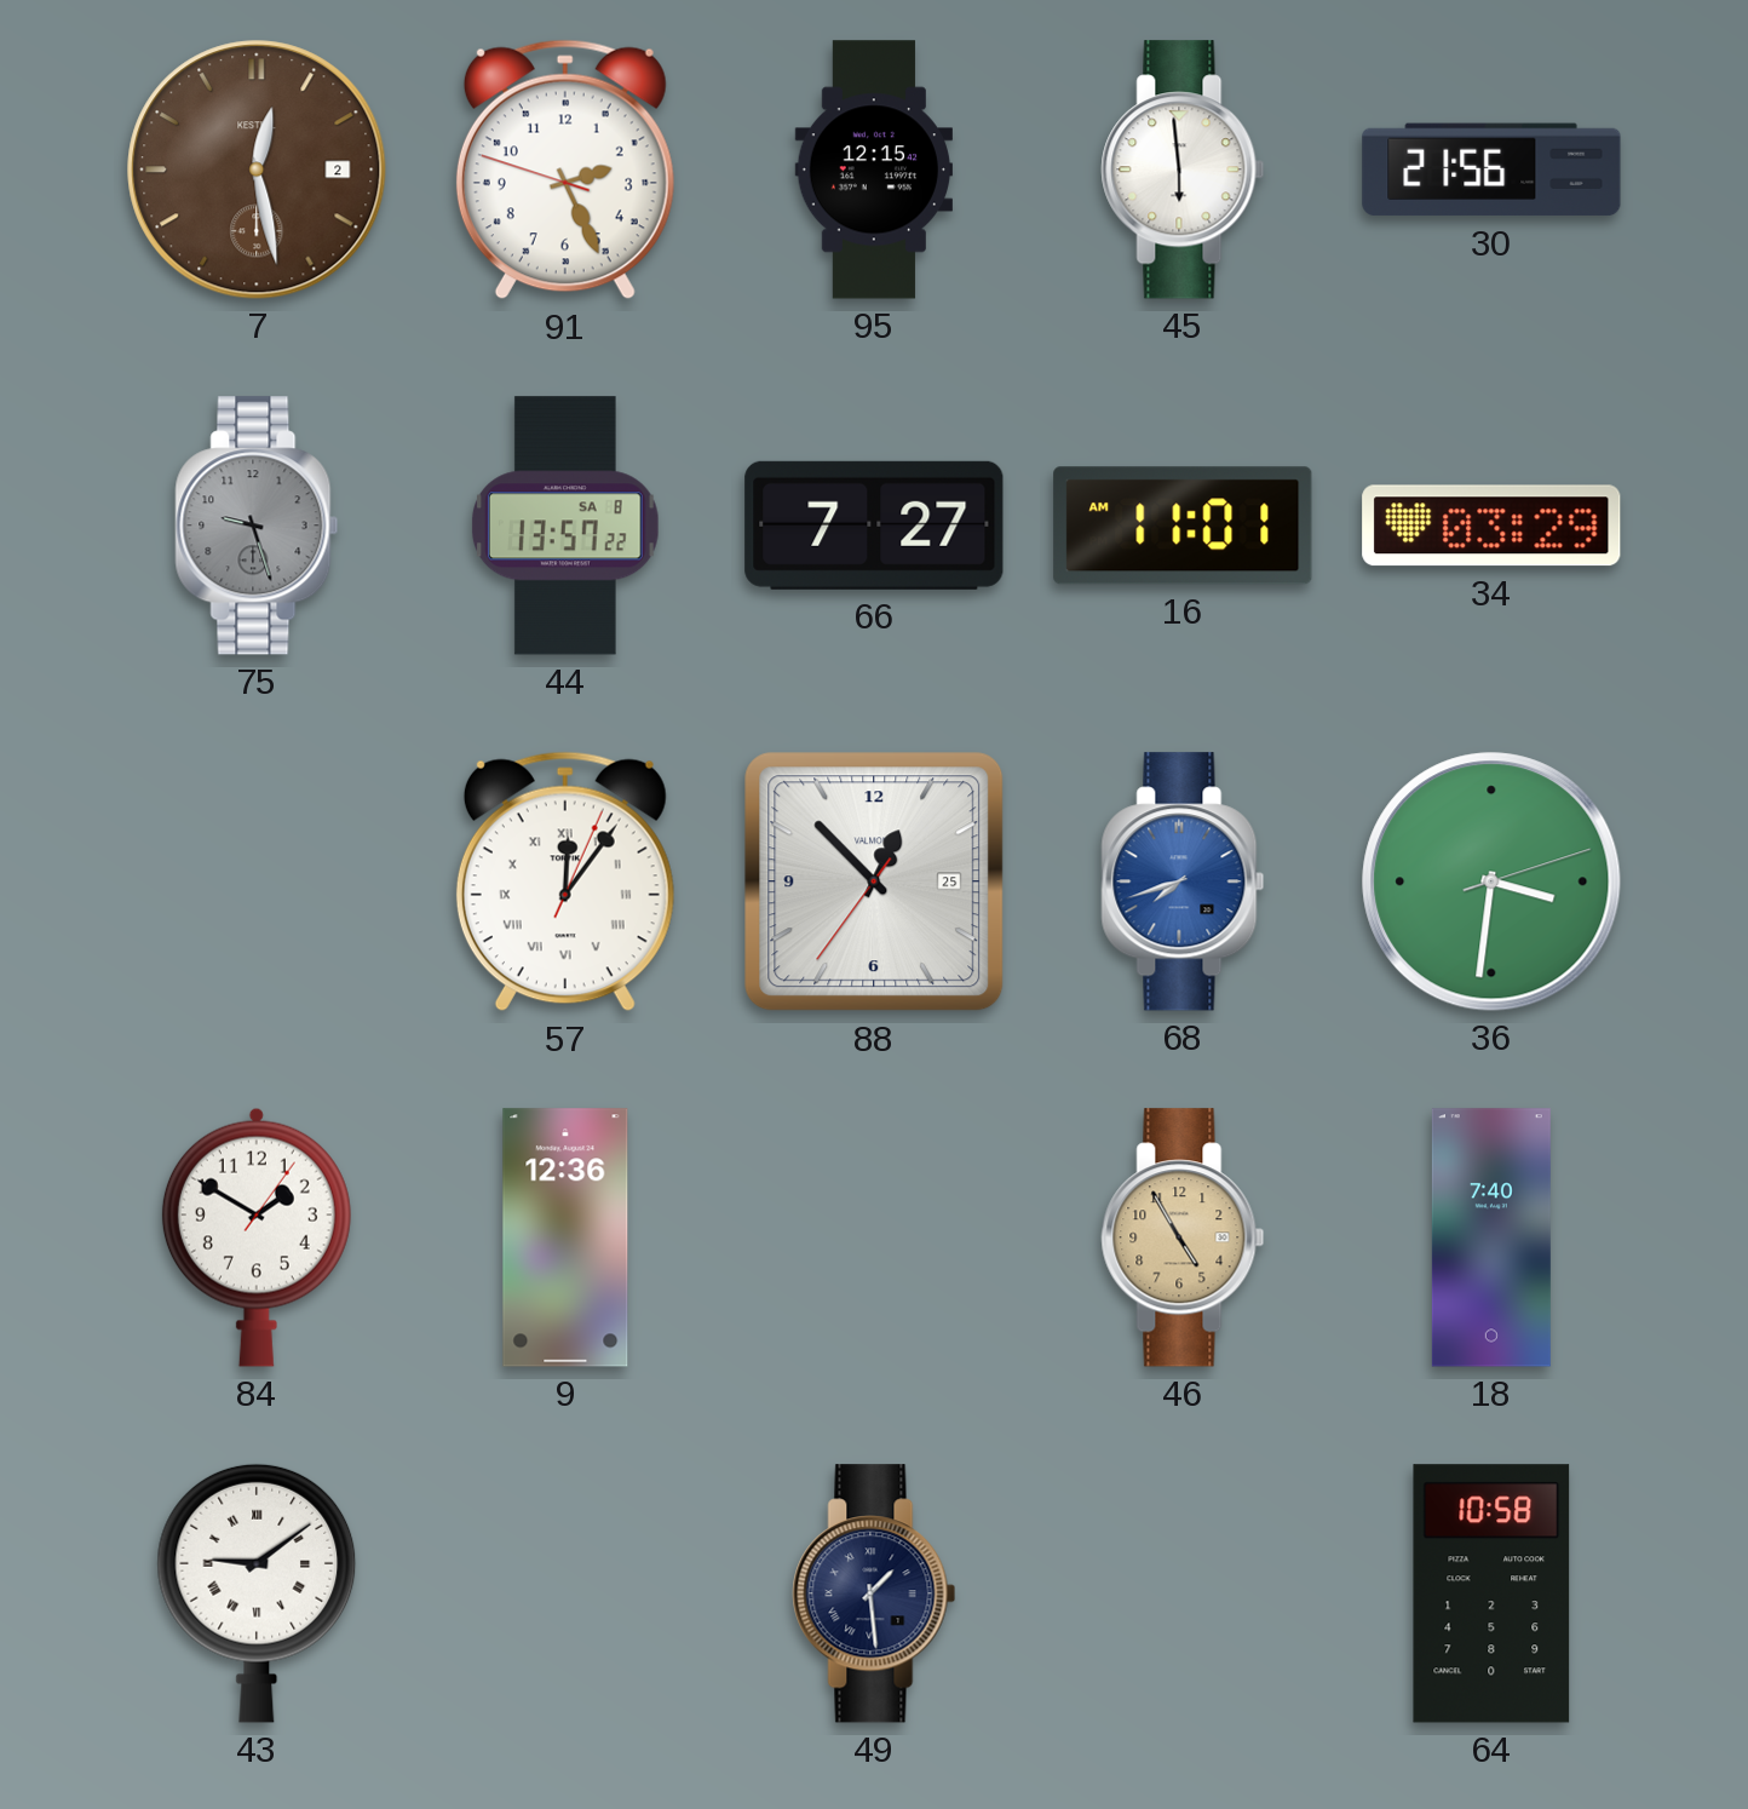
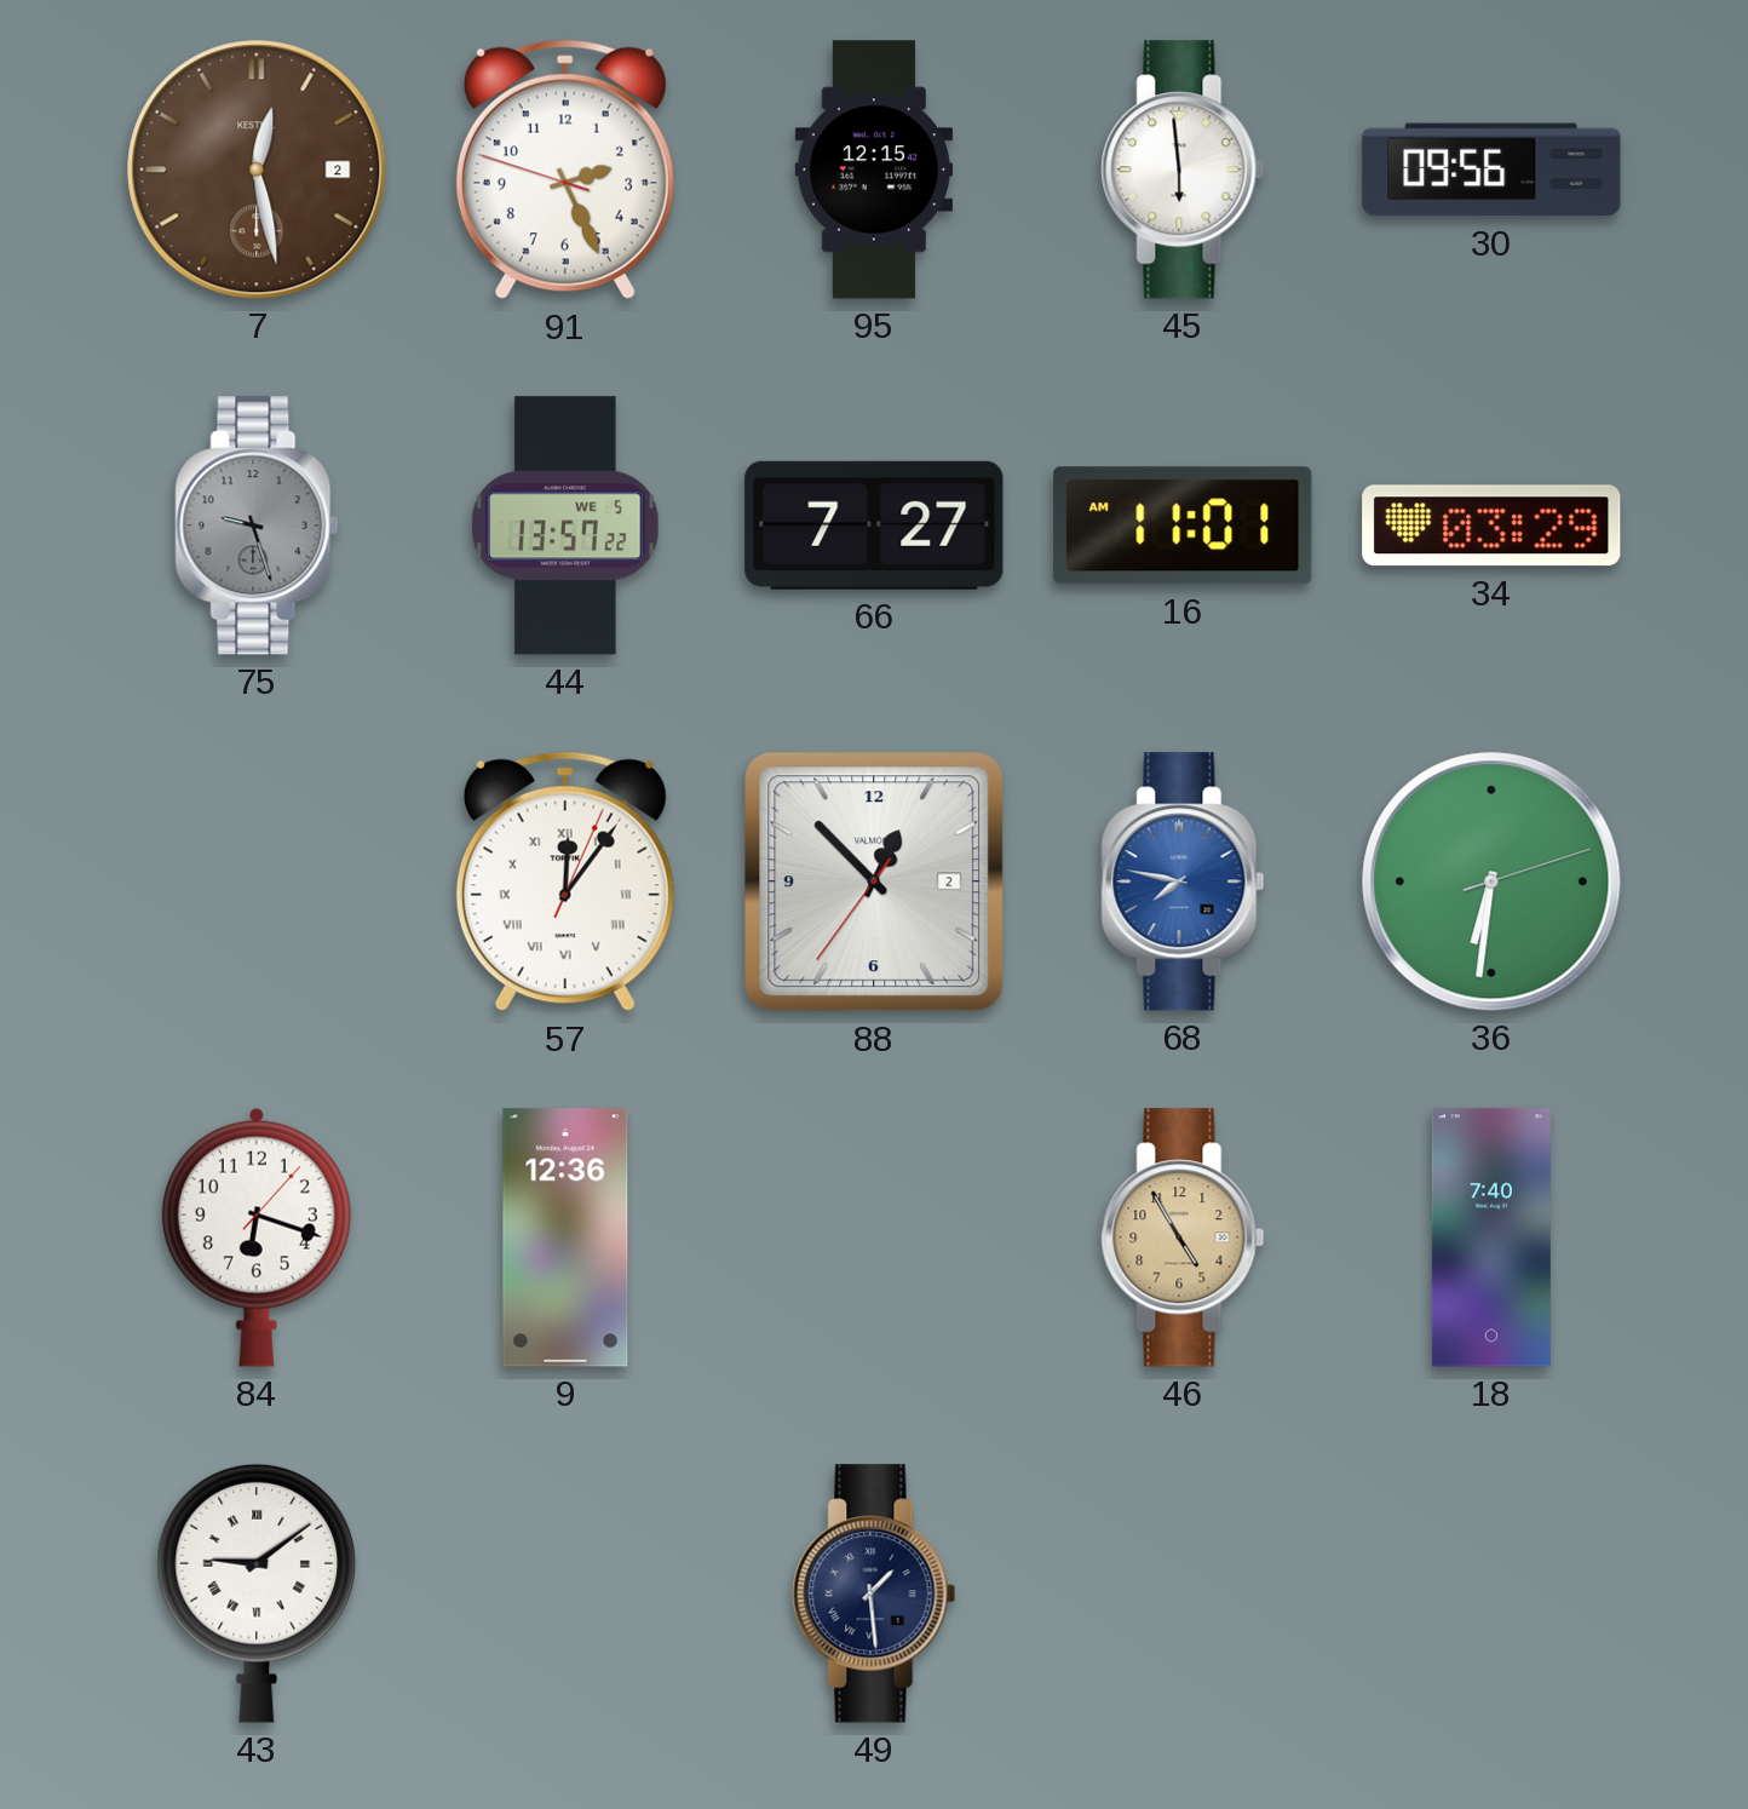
30: 21:56 -> 09:56
44 date: SA 8 -> WE 5
88 date: 25 -> 2
68: 7:42 -> 7:47
36: 3:31 -> 6:31
84: 1:50 -> 6:18
64: 10:58 -> none
